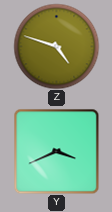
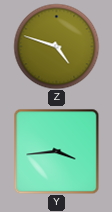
Y: 3:41 -> 3:44
